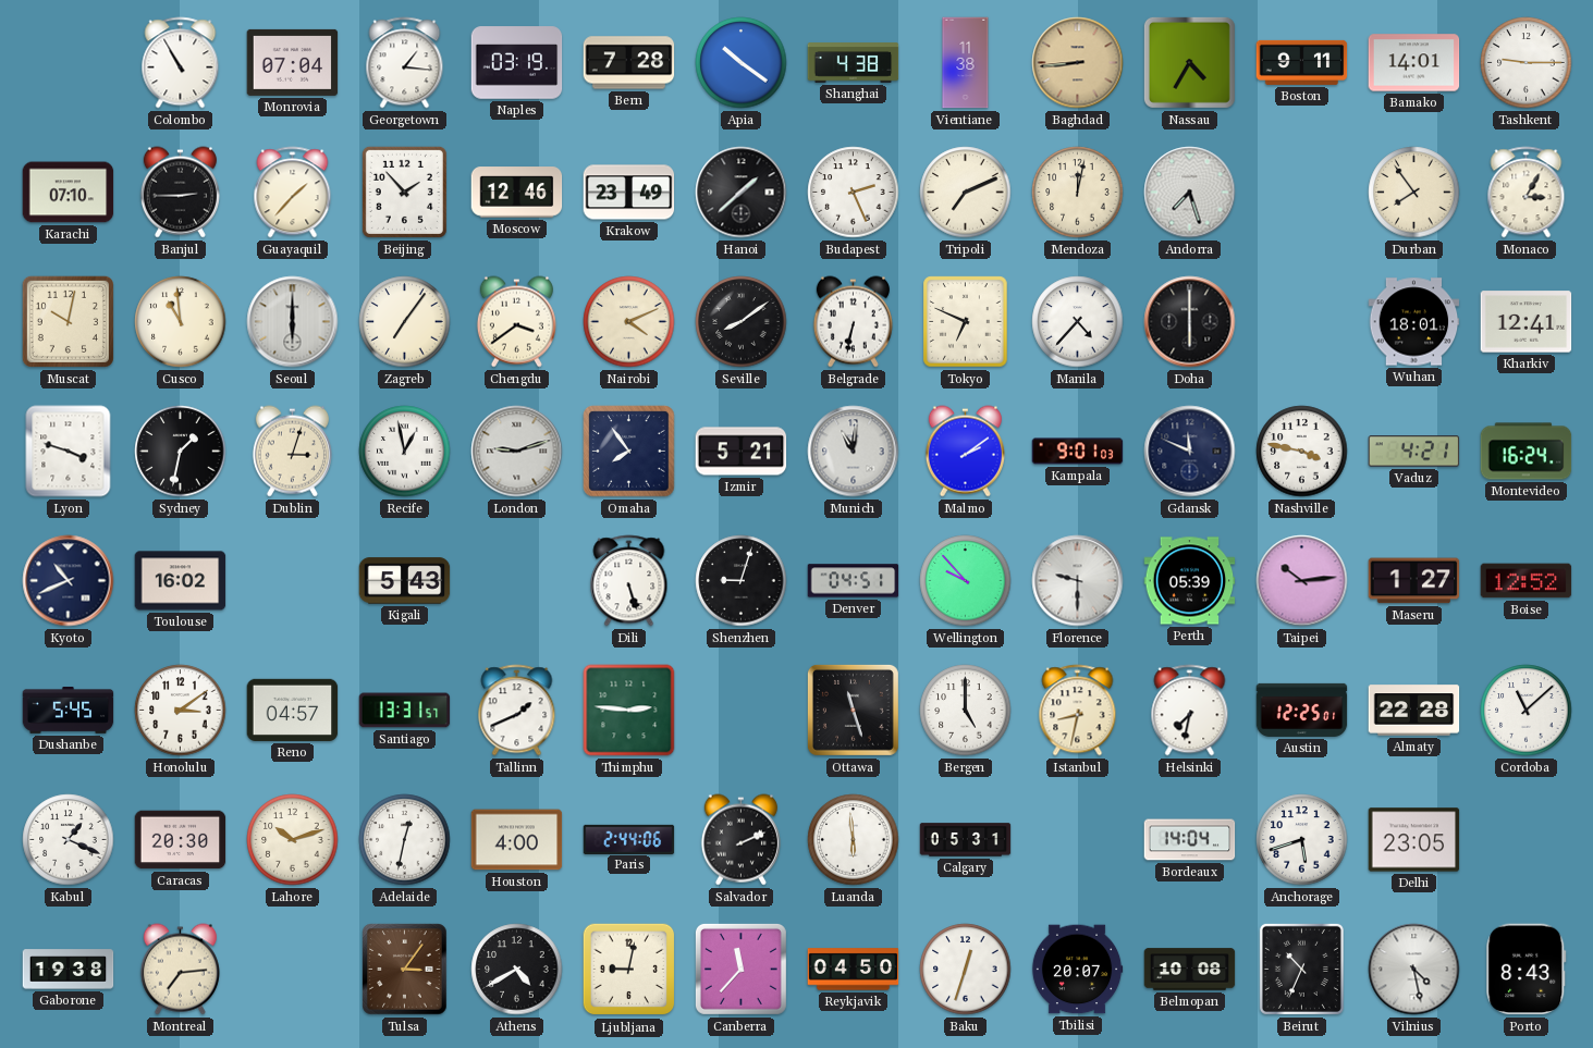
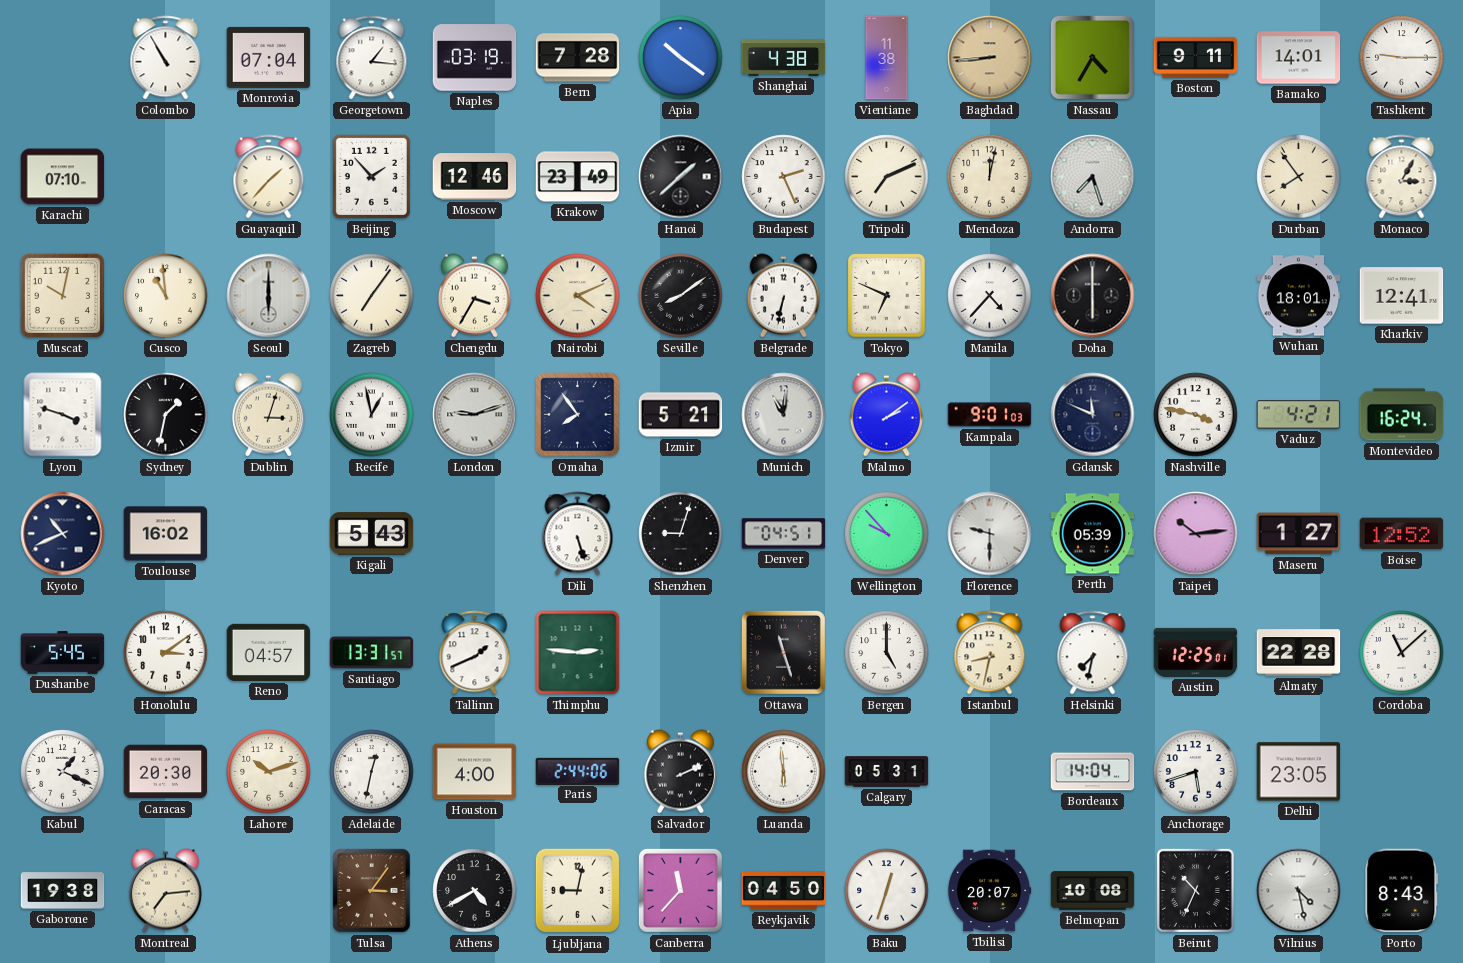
Banjul: 2:45 -> none
Chengdu: 3:39 -> 3:35
